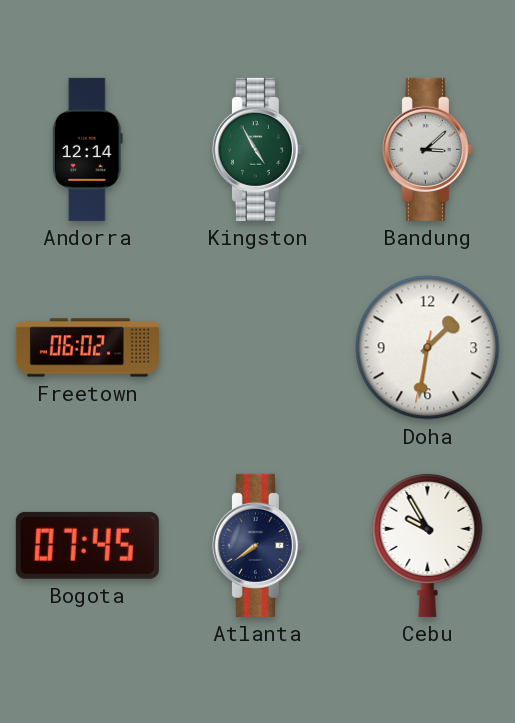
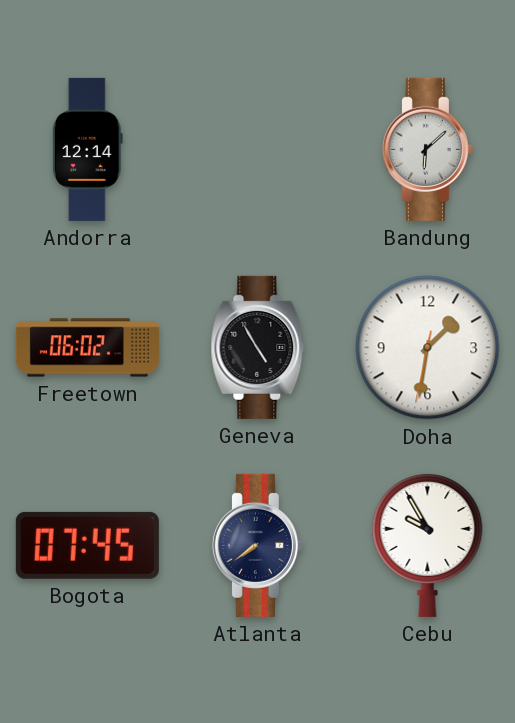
Kingston: 4:55 -> none
Bandung: 3:08 -> 6:08
Geneva: none -> 4:55
